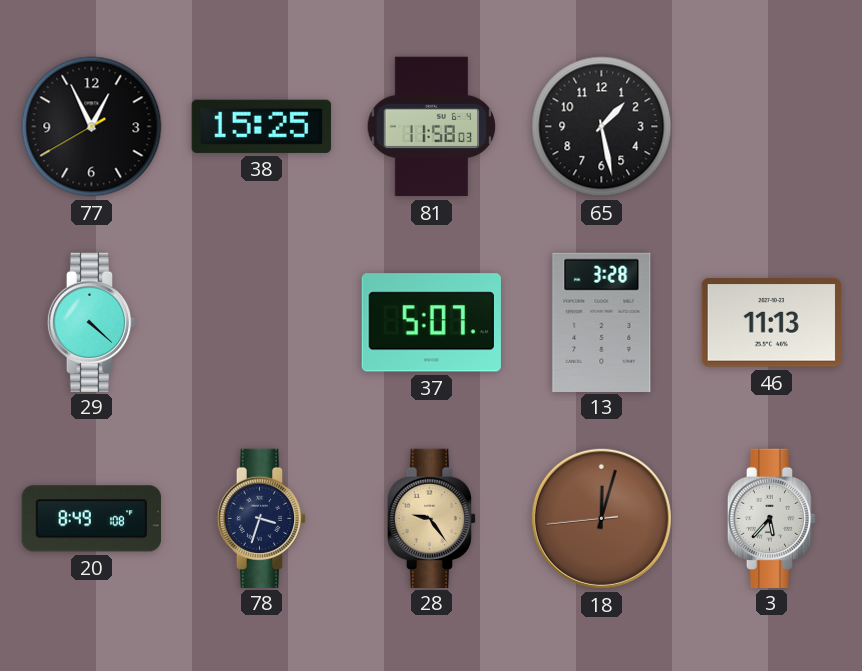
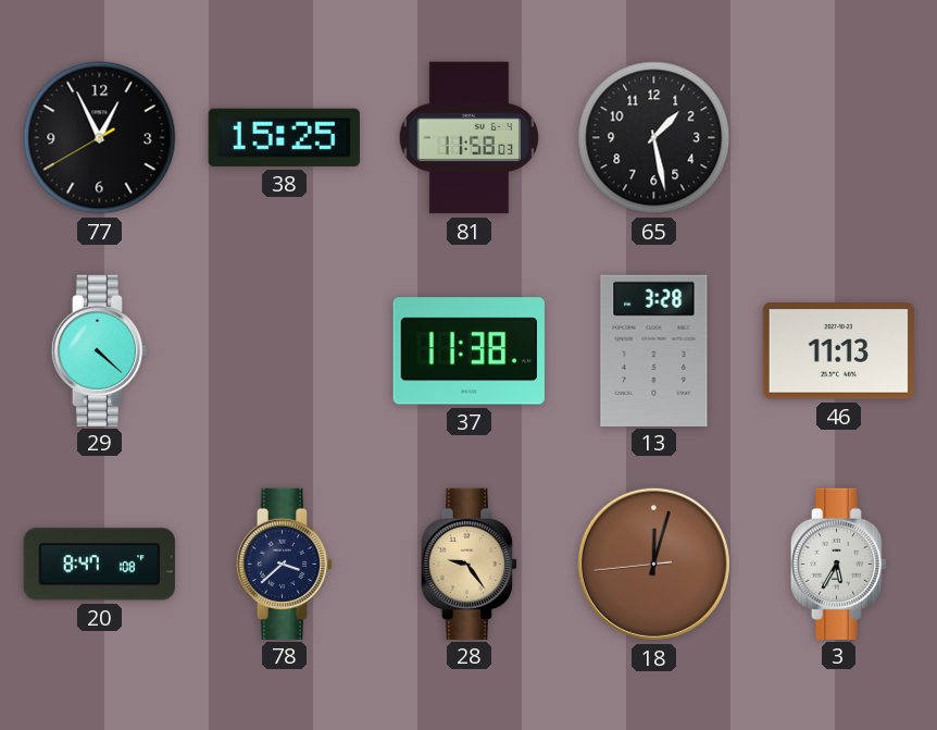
37: 5:07 -> 11:38
20: 8:49 -> 8:47
78: 3:33 -> 3:38
3: 5:37 -> 5:35
